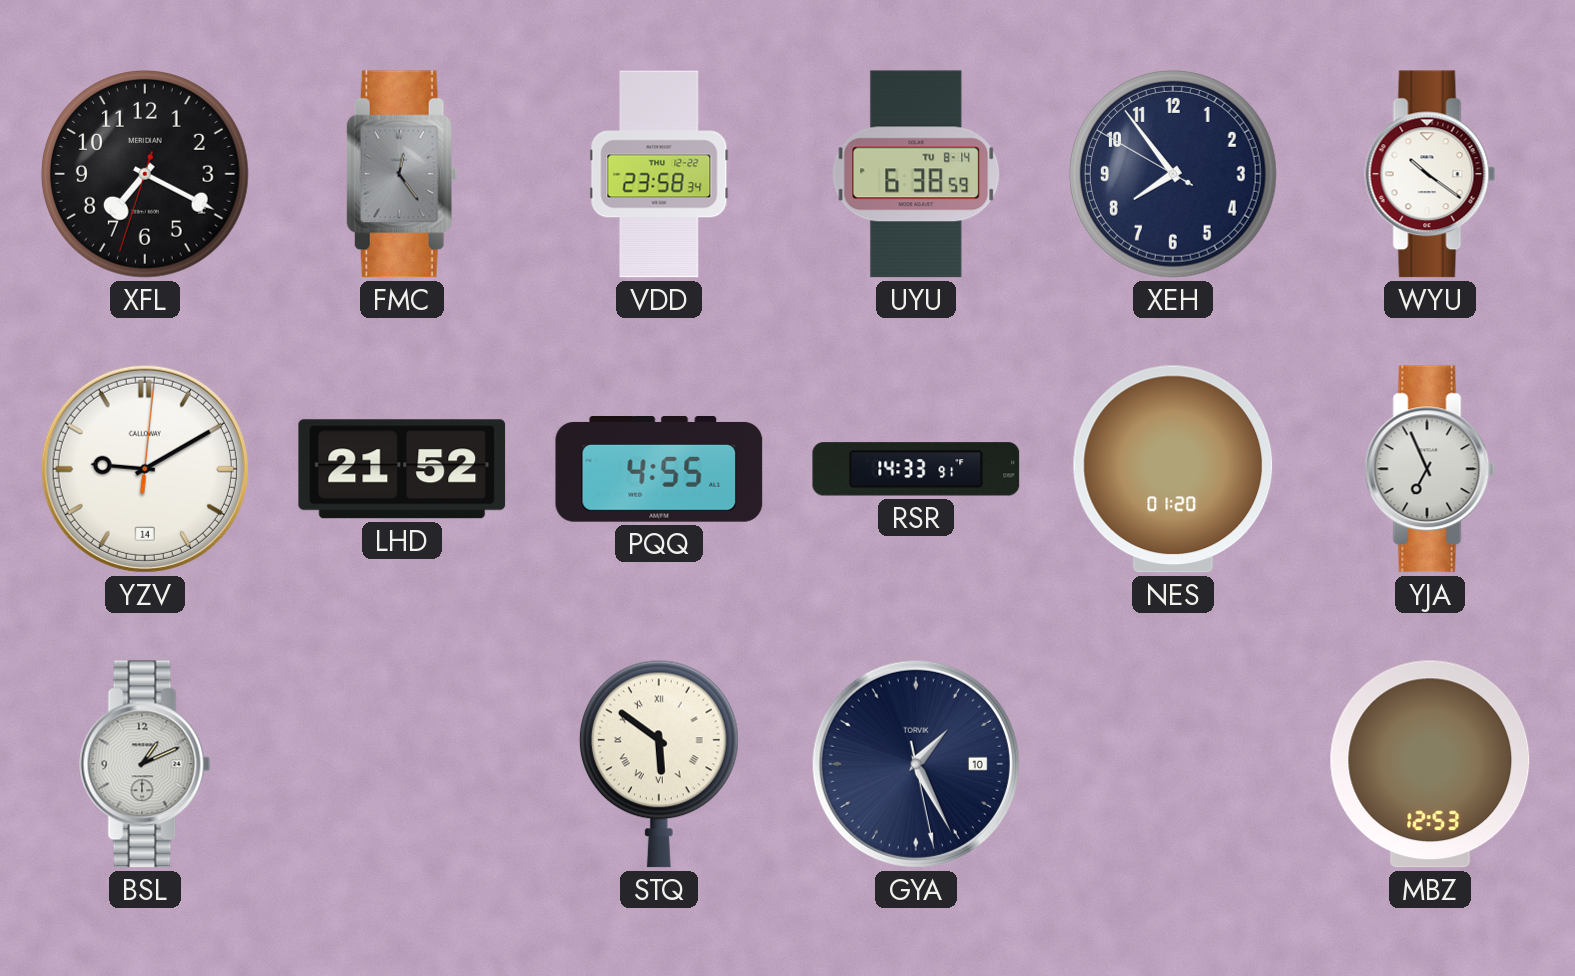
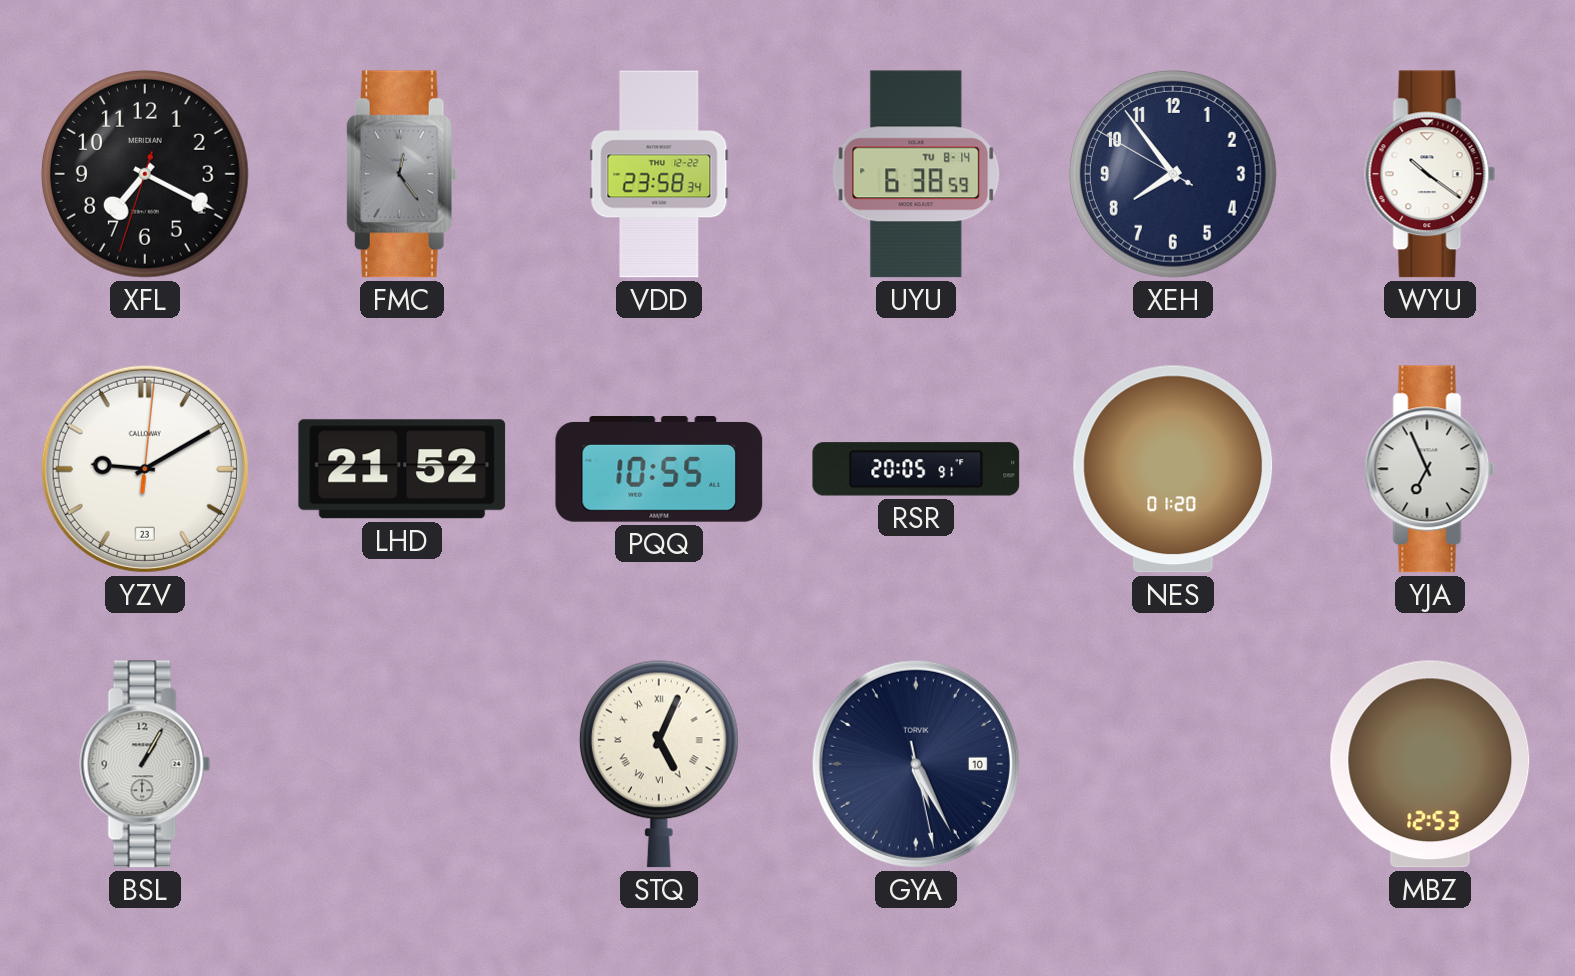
YZV date: 14 -> 23
PQQ: 4:55 -> 10:55
RSR: 14:33 -> 20:05
BSL: 1:11 -> 1:05
STQ: 5:51 -> 5:04
GYA: 1:25 -> 5:25
